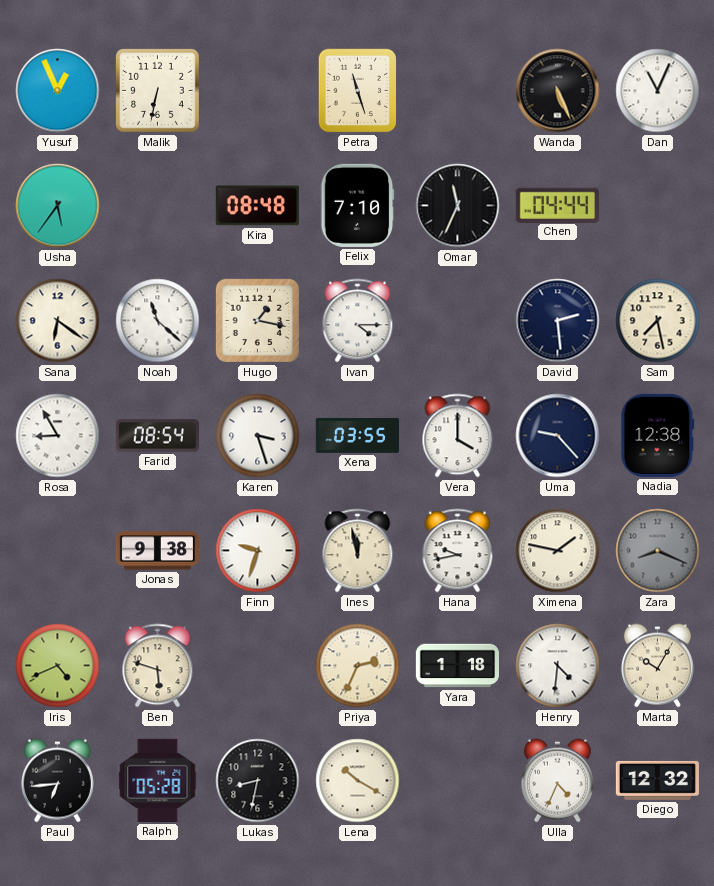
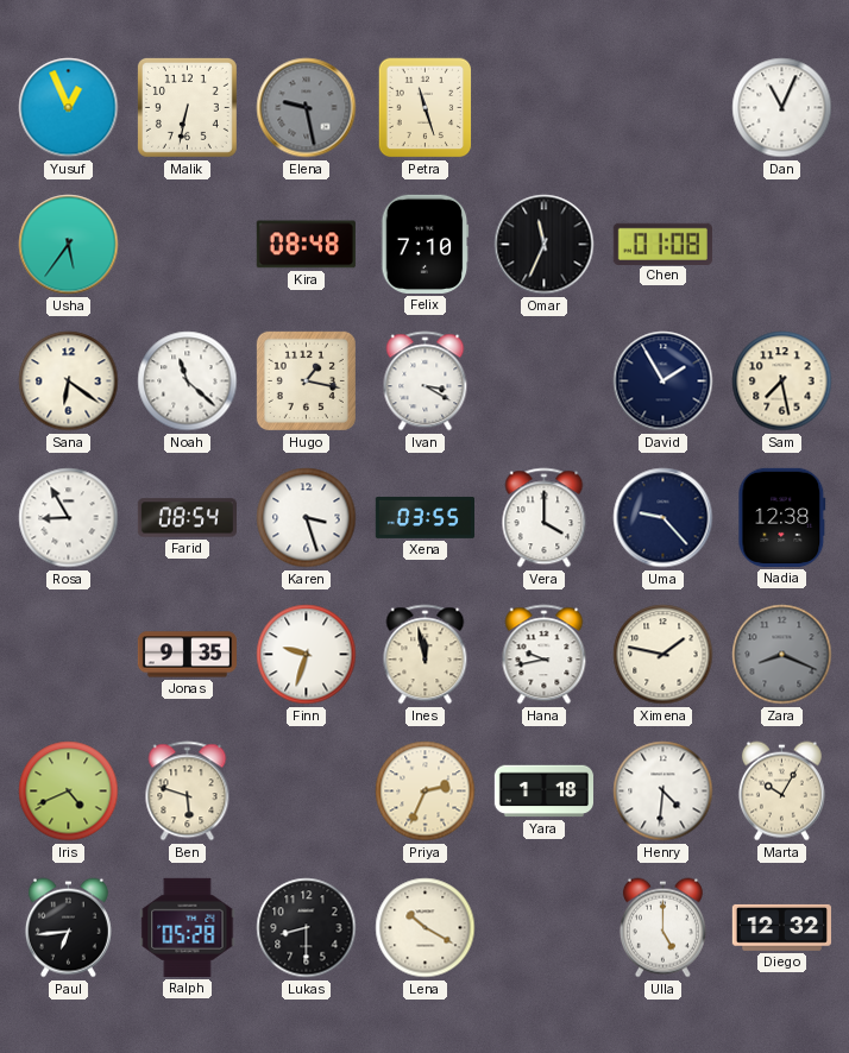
Elena: none -> 9:28
Wanda: 5:26 -> none
Chen: 04:44 -> 01:08
Ivan: 4:15 -> 3:20
David: 2:29 -> 1:55
Jonas: 9:38 -> 9:35
Lukas: 8:32 -> 8:30
Ulla: 4:34 -> 5:00
